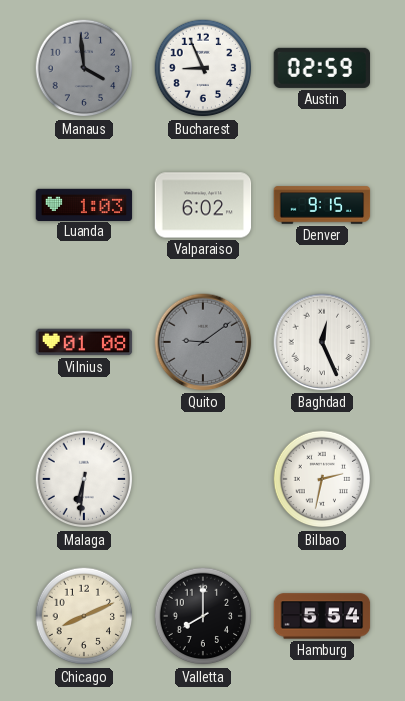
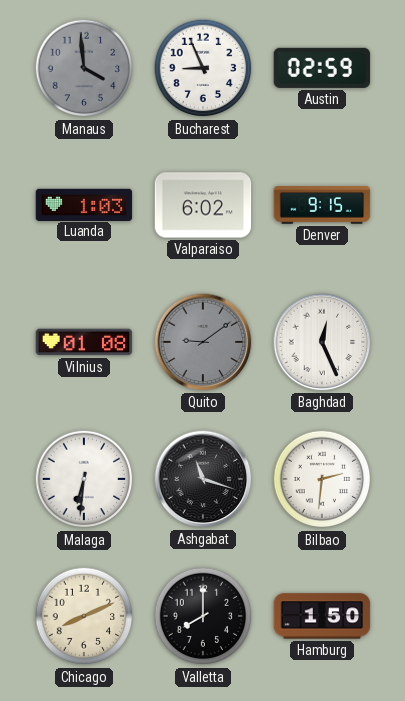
Ashgabat: none -> 11:18
Bilbao: 2:32 -> 2:31
Hamburg: 5:54 -> 1:50
